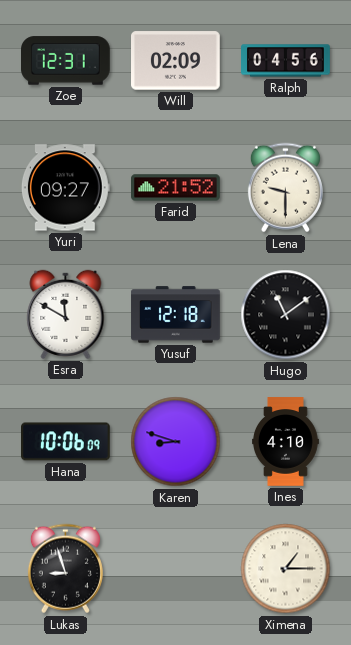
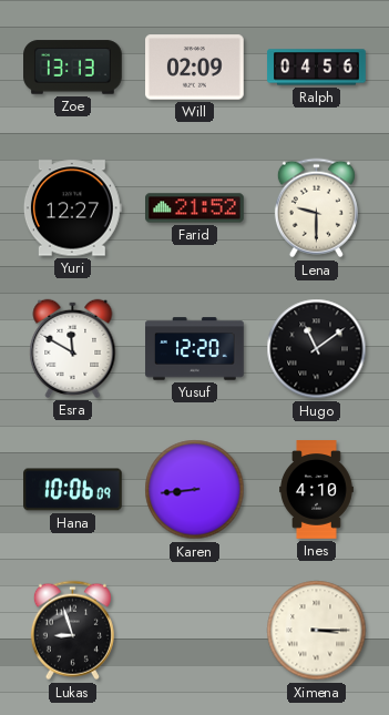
Zoe: 12:31 -> 13:13
Yuri: 09:27 -> 12:27
Yusuf: 12:18 -> 12:20
Karen: 8:48 -> 8:44
Ximena: 1:15 -> 3:15
